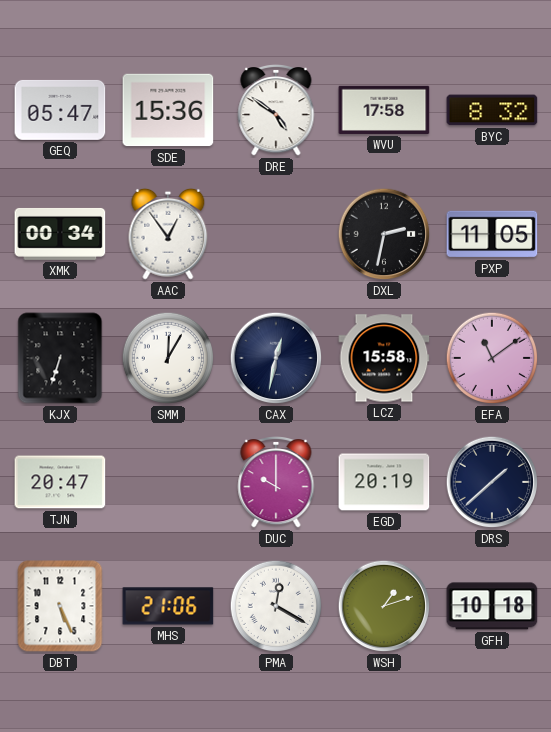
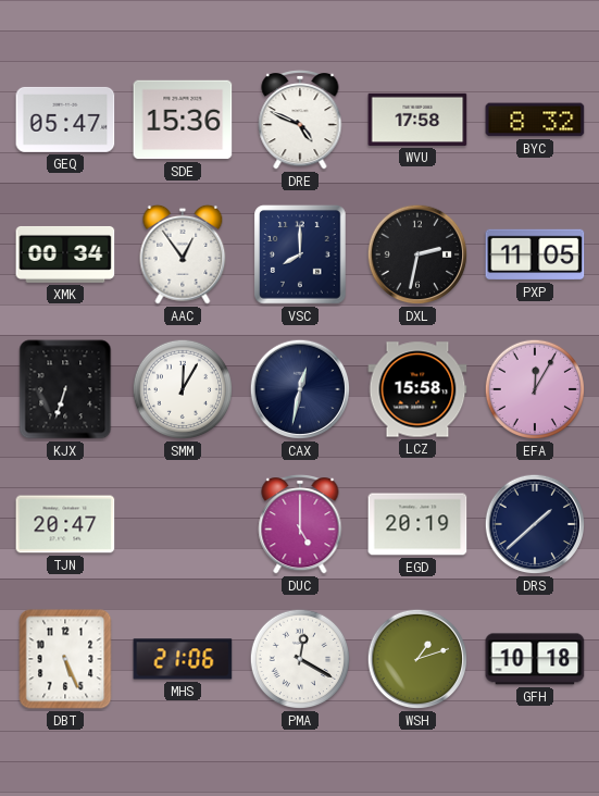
DRE: 4:51 -> 4:49
VSC: none -> 8:00
EFA: 11:09 -> 12:05
DUC: 10:00 -> 5:00
